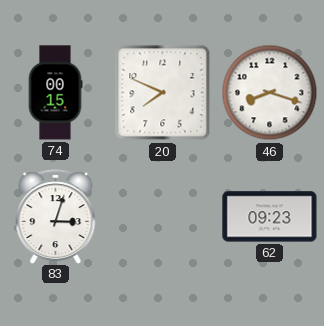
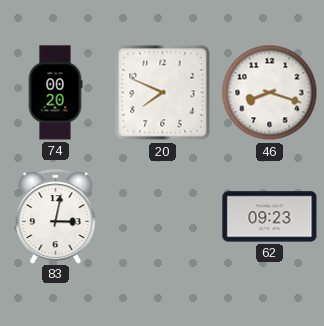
74: 00:15 -> 00:20
83: 3:03 -> 3:02
